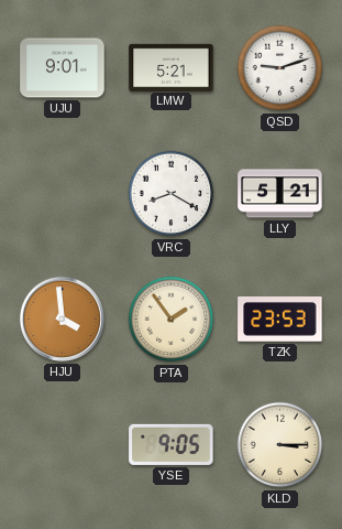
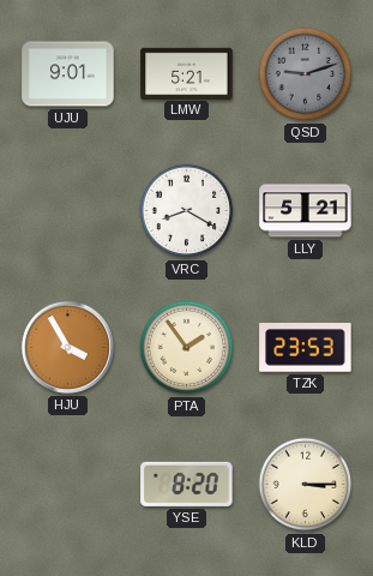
QSD dial: white -> grey
HJU: 3:59 -> 3:55
YSE: 9:05 -> 8:20
